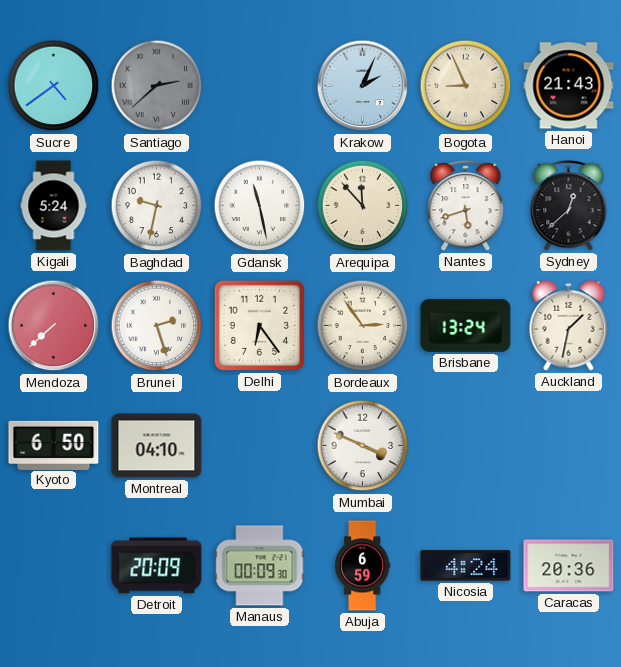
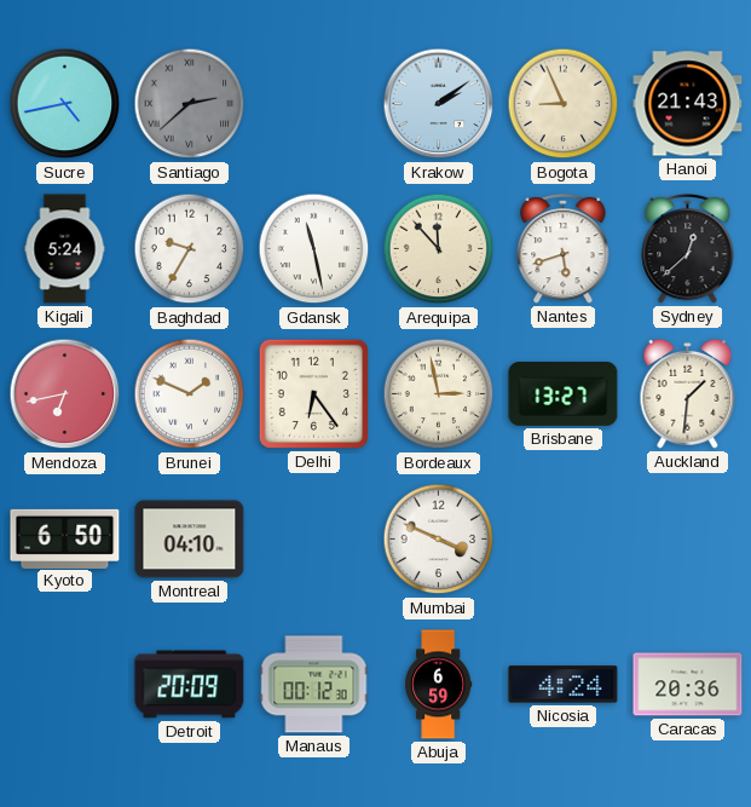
Sucre: 4:39 -> 4:43
Krakow: 2:04 -> 2:09
Baghdad: 9:32 -> 9:35
Mendoza: 7:38 -> 6:43
Brunei: 2:27 -> 1:49
Bordeaux: 2:54 -> 2:58
Brisbane: 13:24 -> 13:27
Auckland: 1:32 -> 1:31
Manaus: 00:09 -> 00:12
